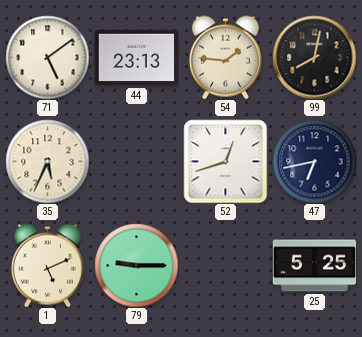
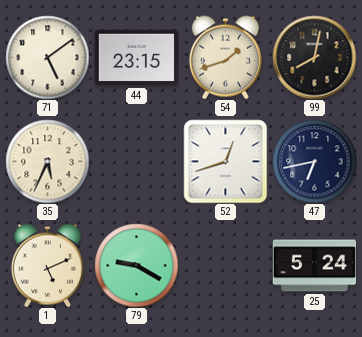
44: 23:13 -> 23:15
54: 1:46 -> 1:42
79: 9:15 -> 9:20
25: 5:25 -> 5:24
